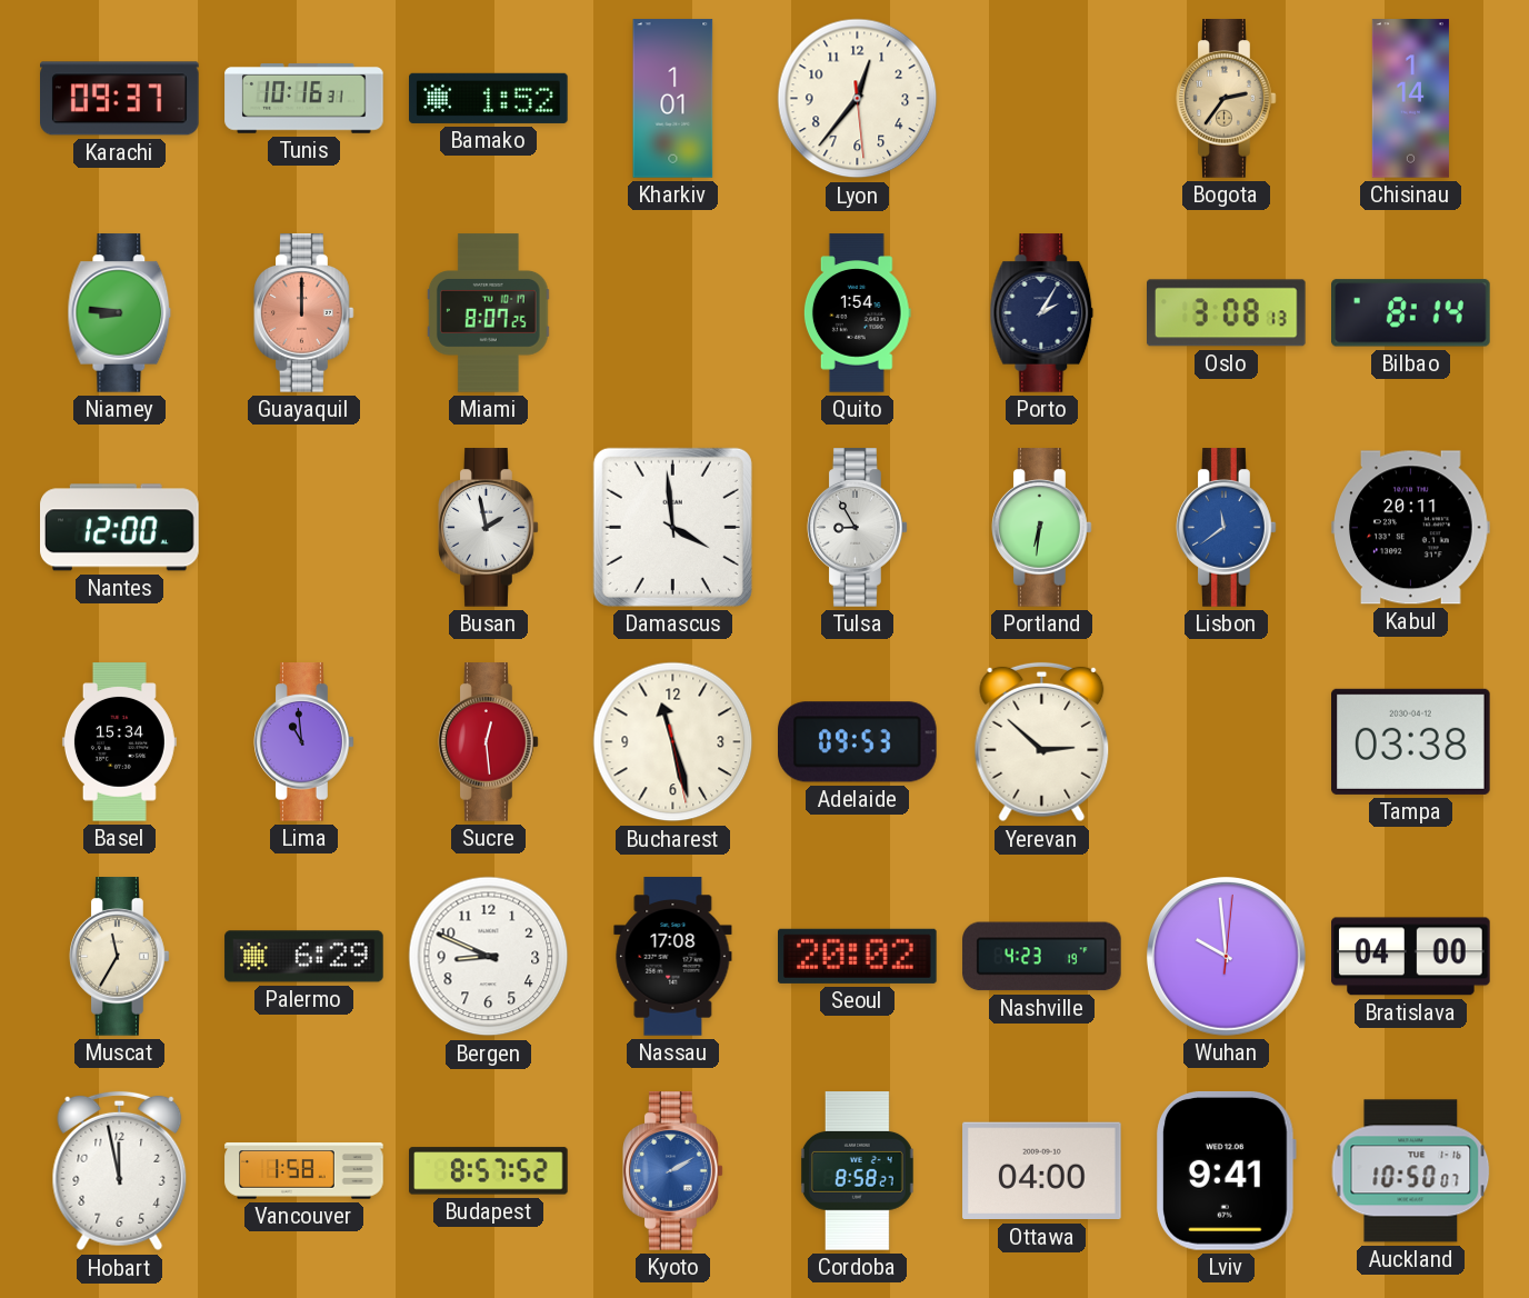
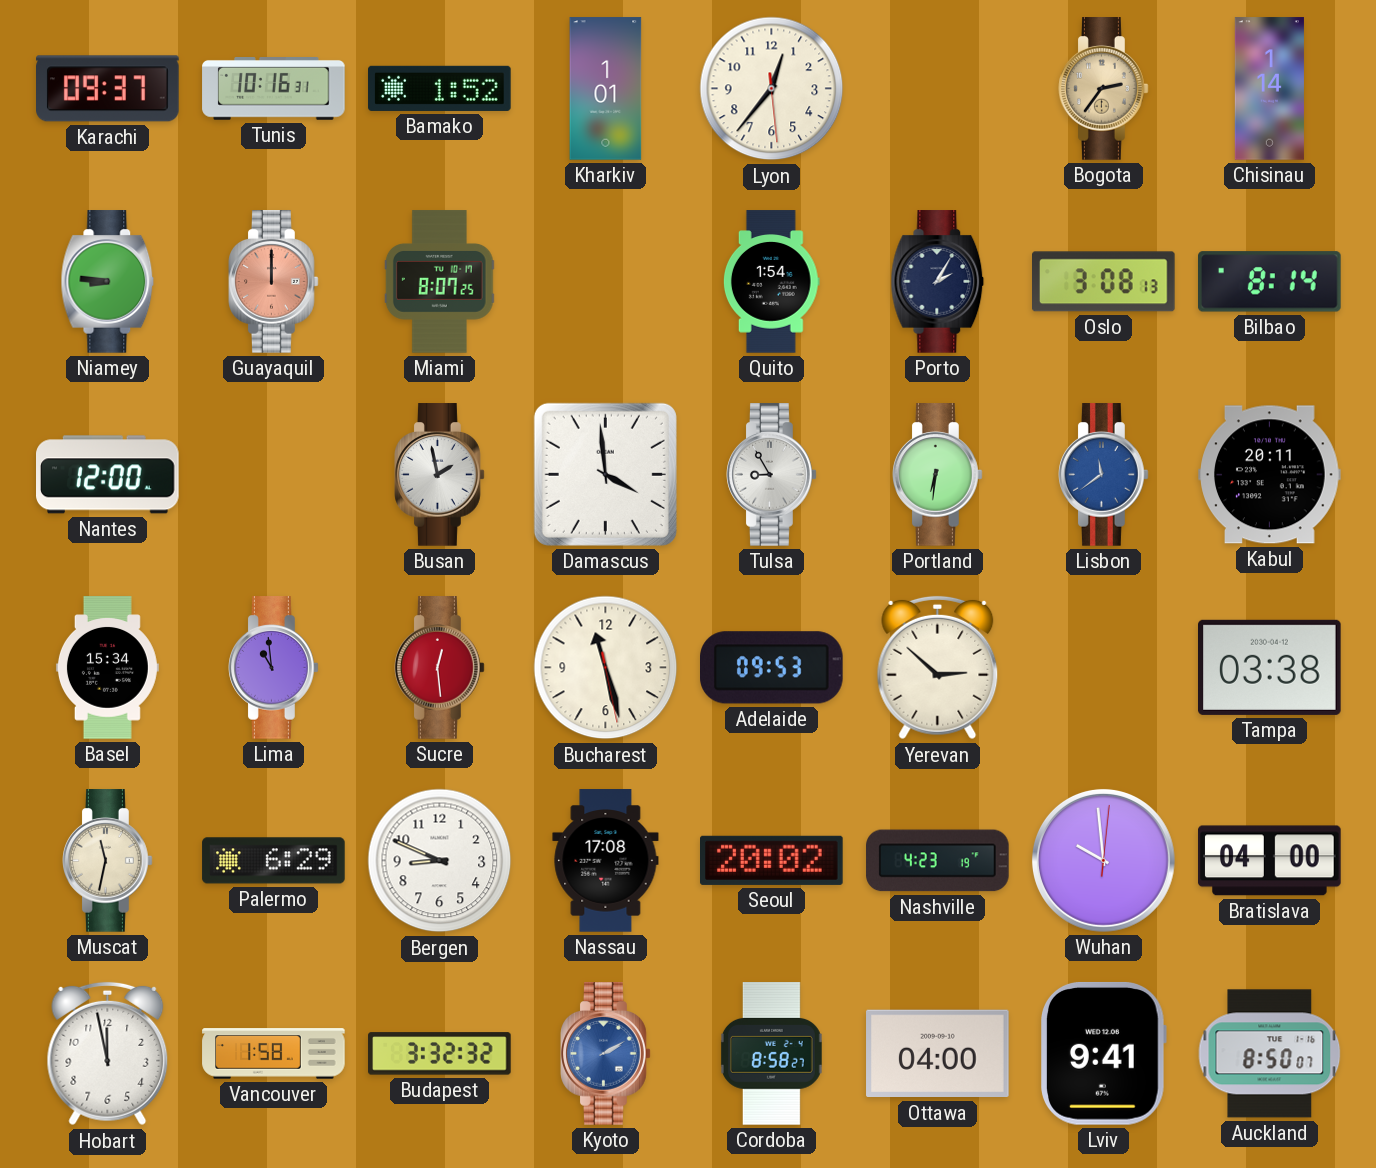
Muscat: 11:35 -> 11:32
Budapest: 8:57 -> 3:32
Auckland: 10:50 -> 8:50
